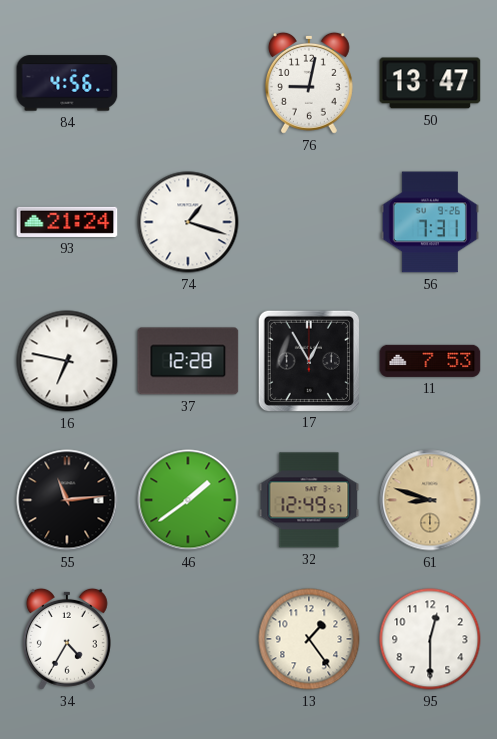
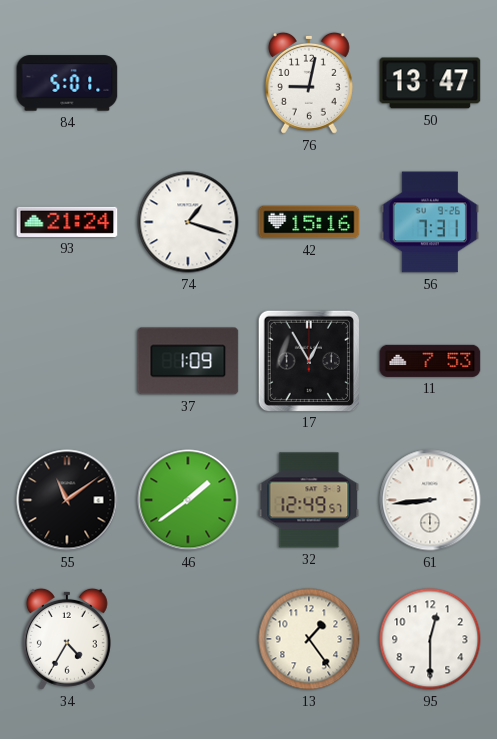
84: 4:56 -> 5:01
42: none -> 15:16
16: 6:47 -> none
37: 12:28 -> 1:09
55: 11:14 -> 11:09
61: 8:48 -> 8:44
61 dial: champagne -> white
